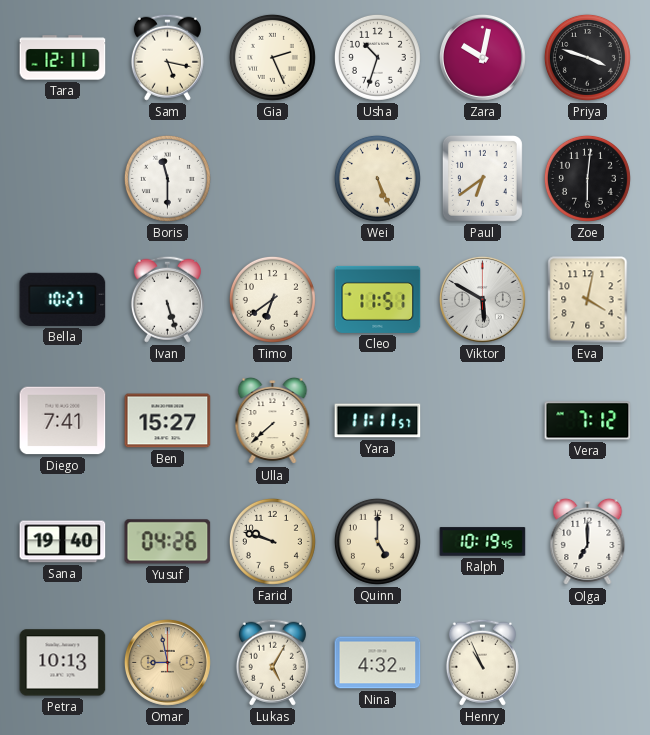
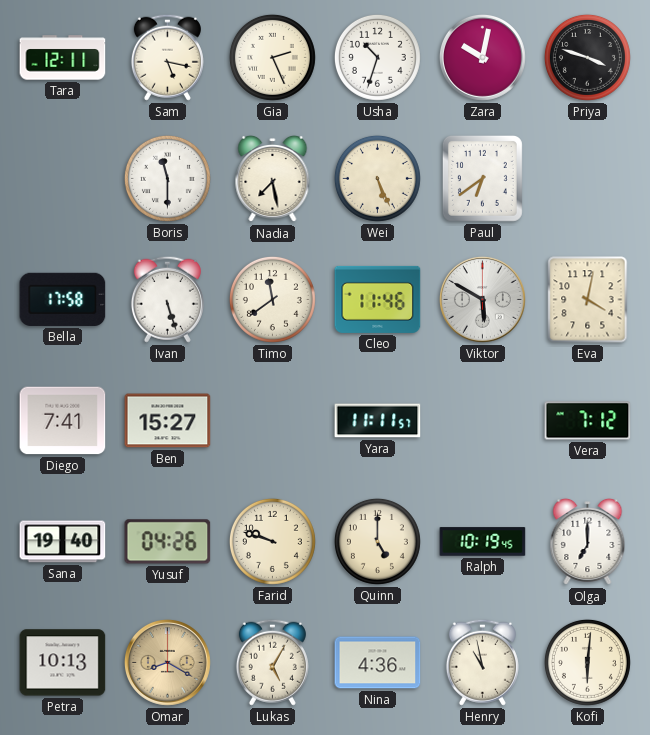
Nadia: none -> 7:28
Zoe: 6:01 -> none
Bella: 10:27 -> 17:58
Timo: 6:39 -> 11:39
Cleo: 11:51 -> 11:46
Ulla: 7:38 -> none
Omar: 8:58 -> 8:20
Nina: 4:32 -> 4:36
Henry: 10:56 -> 10:58
Kofi: none -> 6:01
